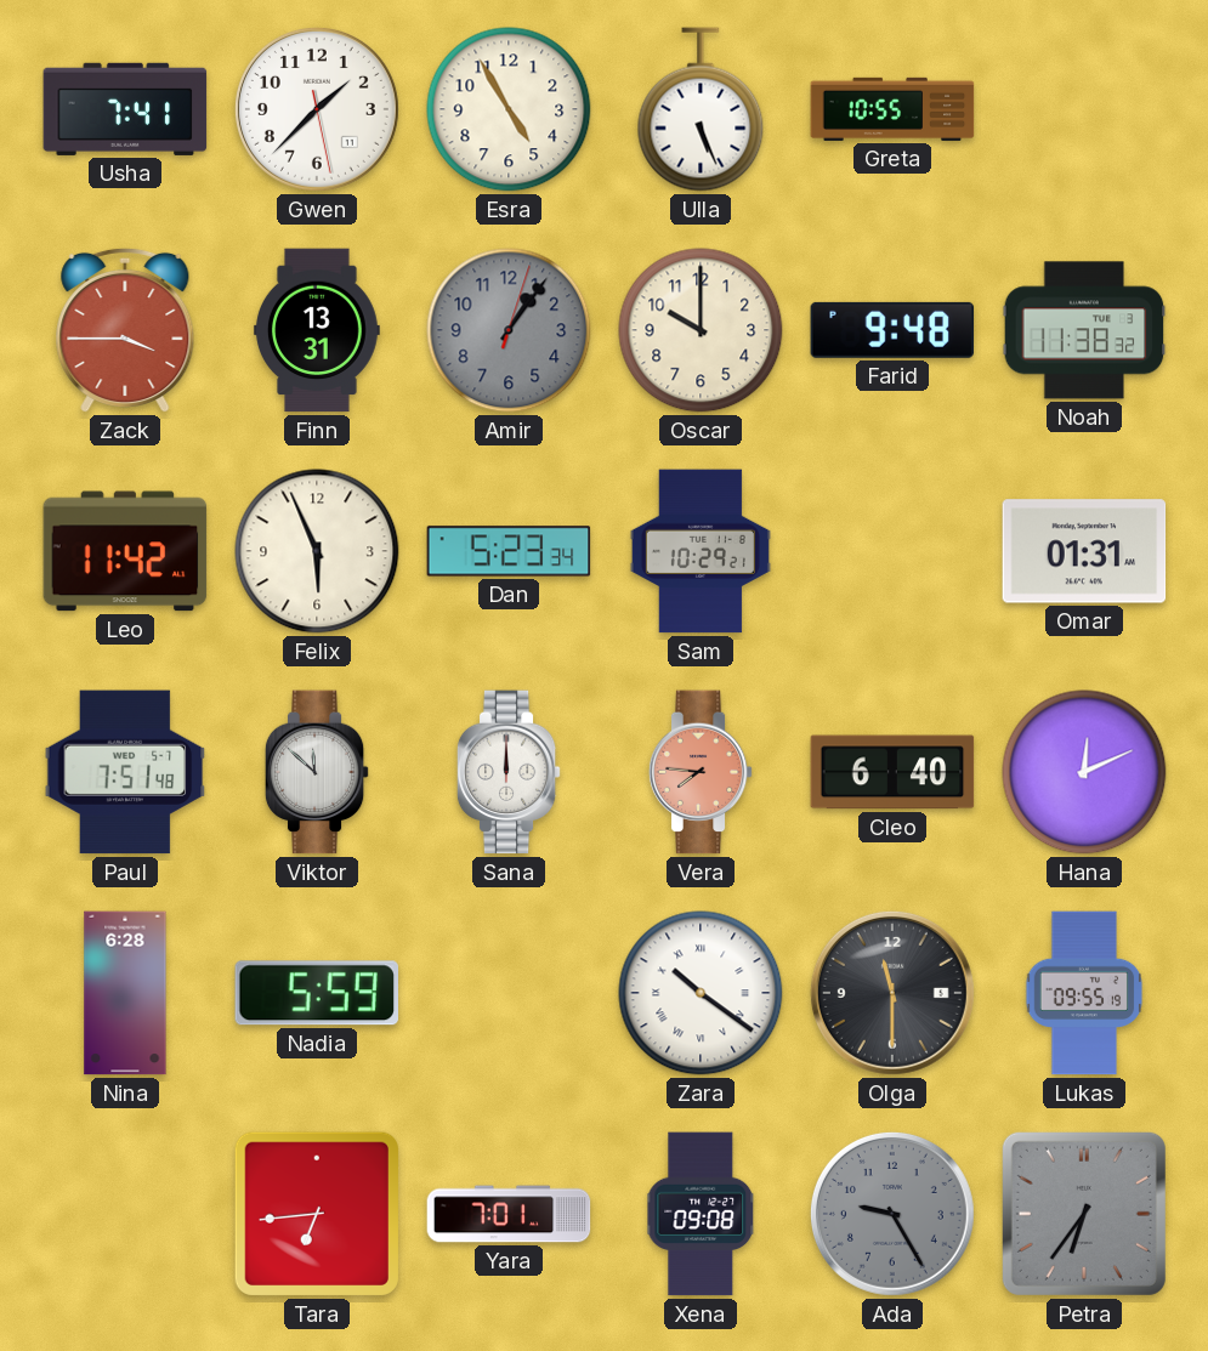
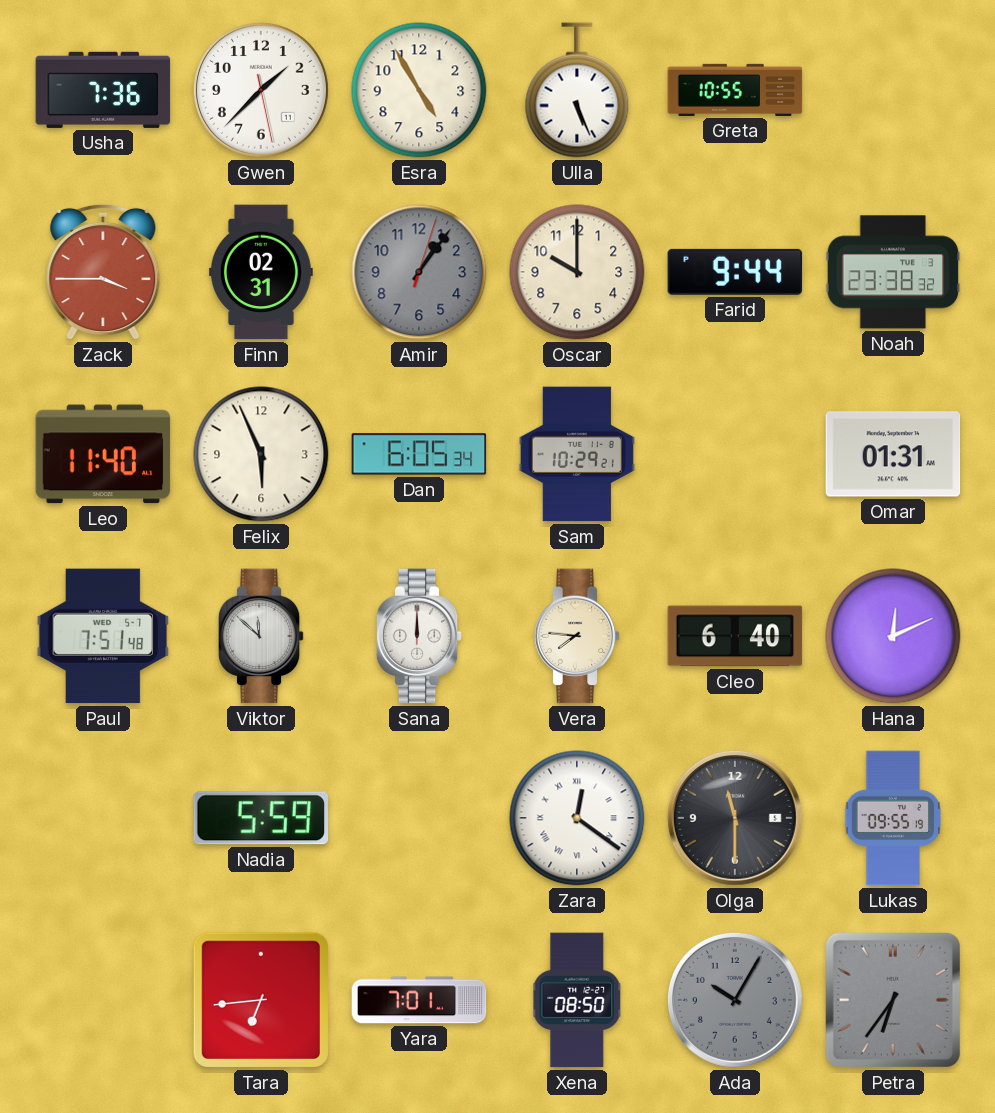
Usha: 7:41 -> 7:36
Finn: 13:31 -> 02:31
Farid: 9:48 -> 9:44
Noah: 11:38 -> 23:38
Leo: 11:42 -> 11:40
Dan: 5:23 -> 6:05
Vera dial: salmon -> cream
Nina: 6:28 -> none
Zara: 10:21 -> 12:21
Xena: 09:08 -> 08:50
Ada: 9:25 -> 10:05
